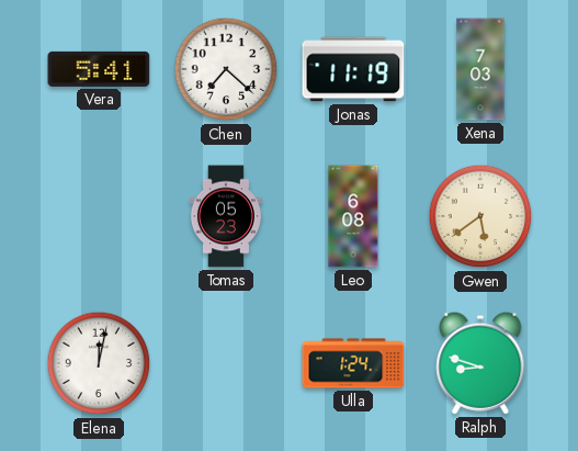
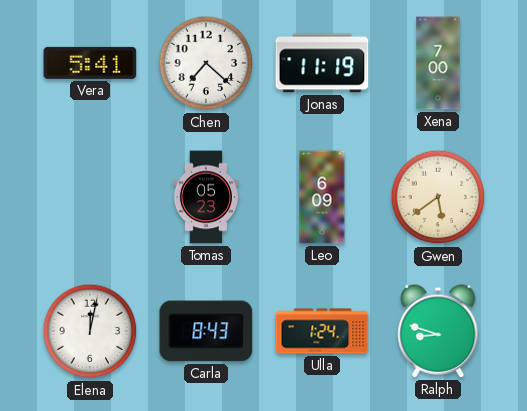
Xena: 7:03 -> 7:00
Leo: 6:08 -> 6:09
Carla: none -> 8:43
